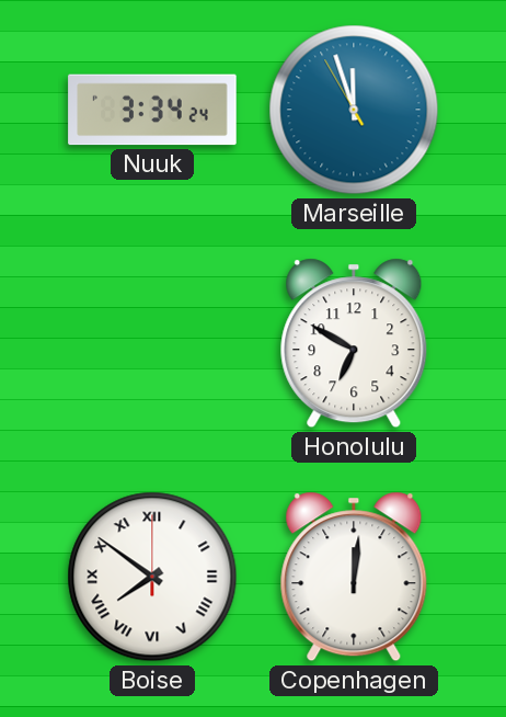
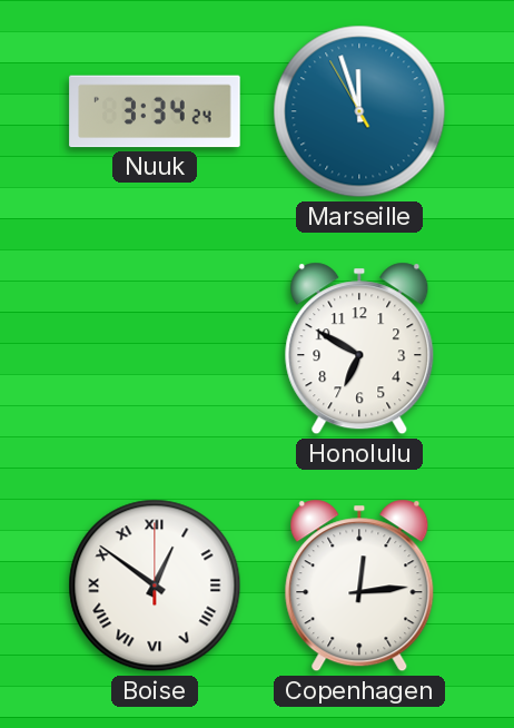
Boise: 7:51 -> 12:51
Copenhagen: 12:01 -> 12:14
